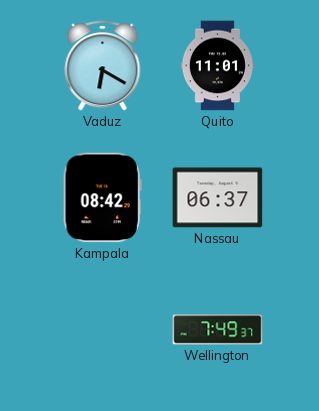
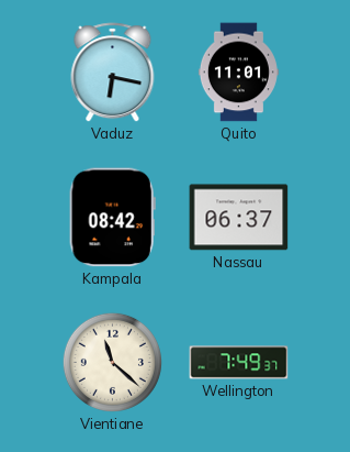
Vaduz: 6:20 -> 6:17
Vientiane: none -> 11:22
